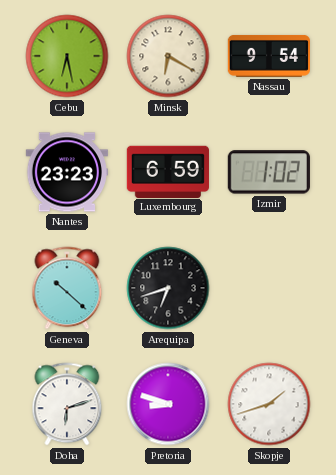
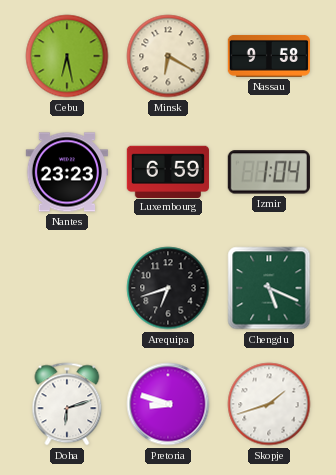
Nassau: 9:54 -> 9:58
Izmir: 1:02 -> 1:04
Geneva: 10:22 -> none
Chengdu: none -> 5:19
